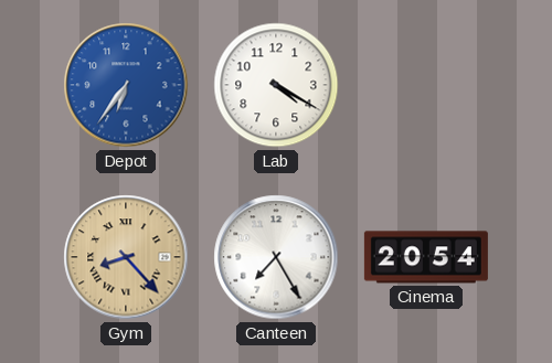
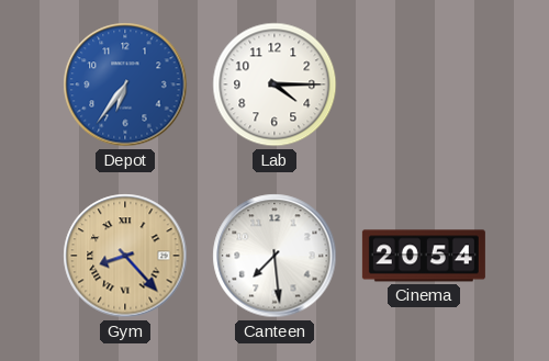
Lab: 4:20 -> 4:15
Canteen: 7:25 -> 7:29
